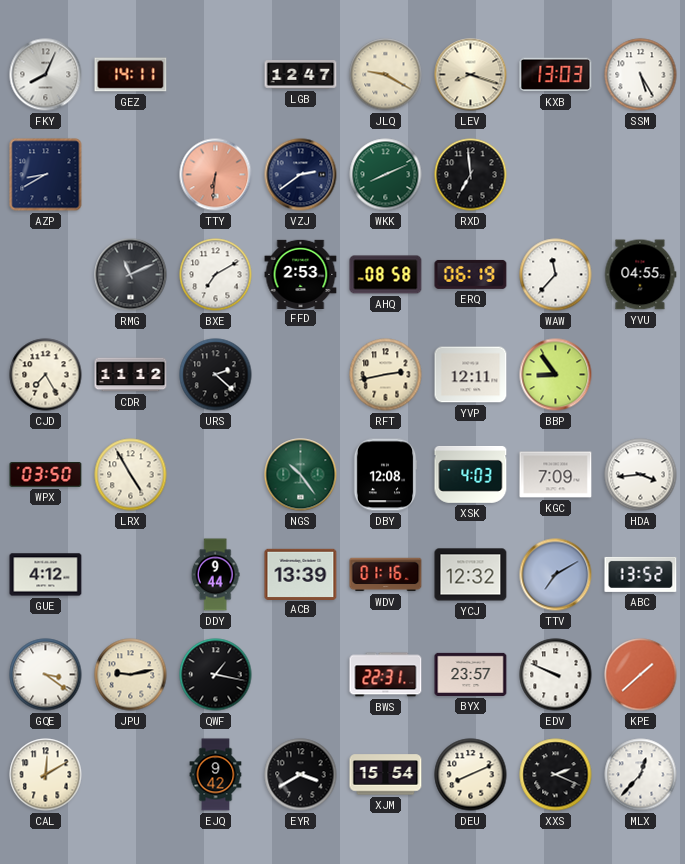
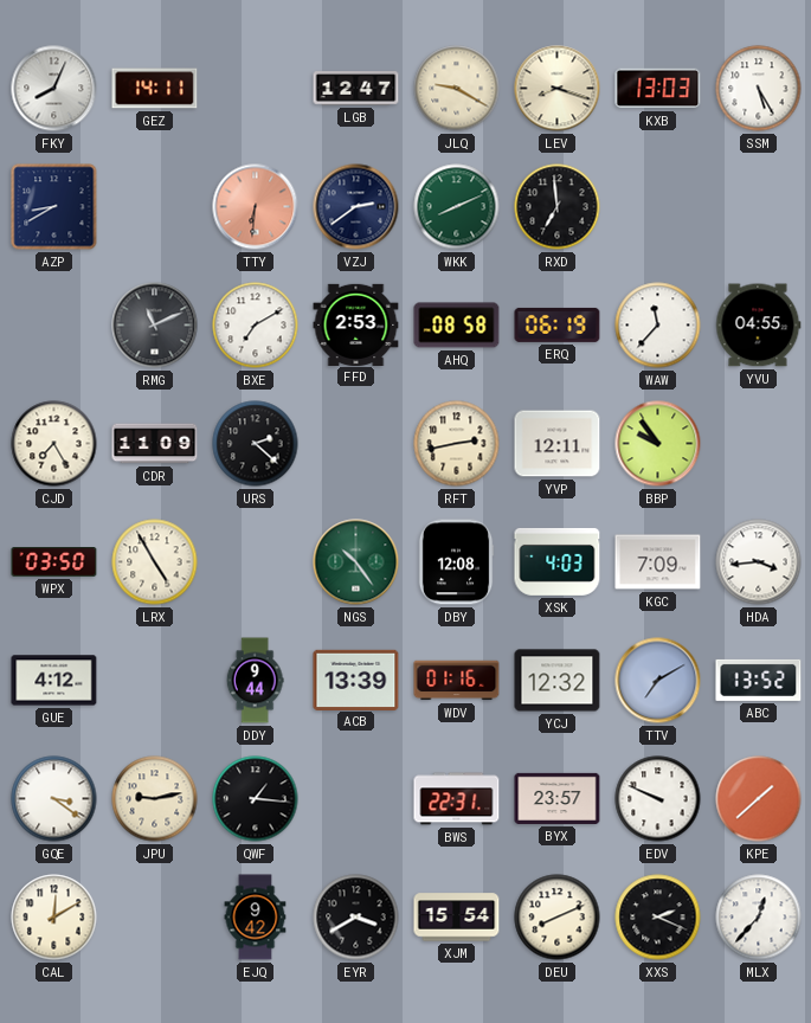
CDR: 11:12 -> 11:09
BBP: 8:54 -> 9:54
QWF: 1:17 -> 1:16
